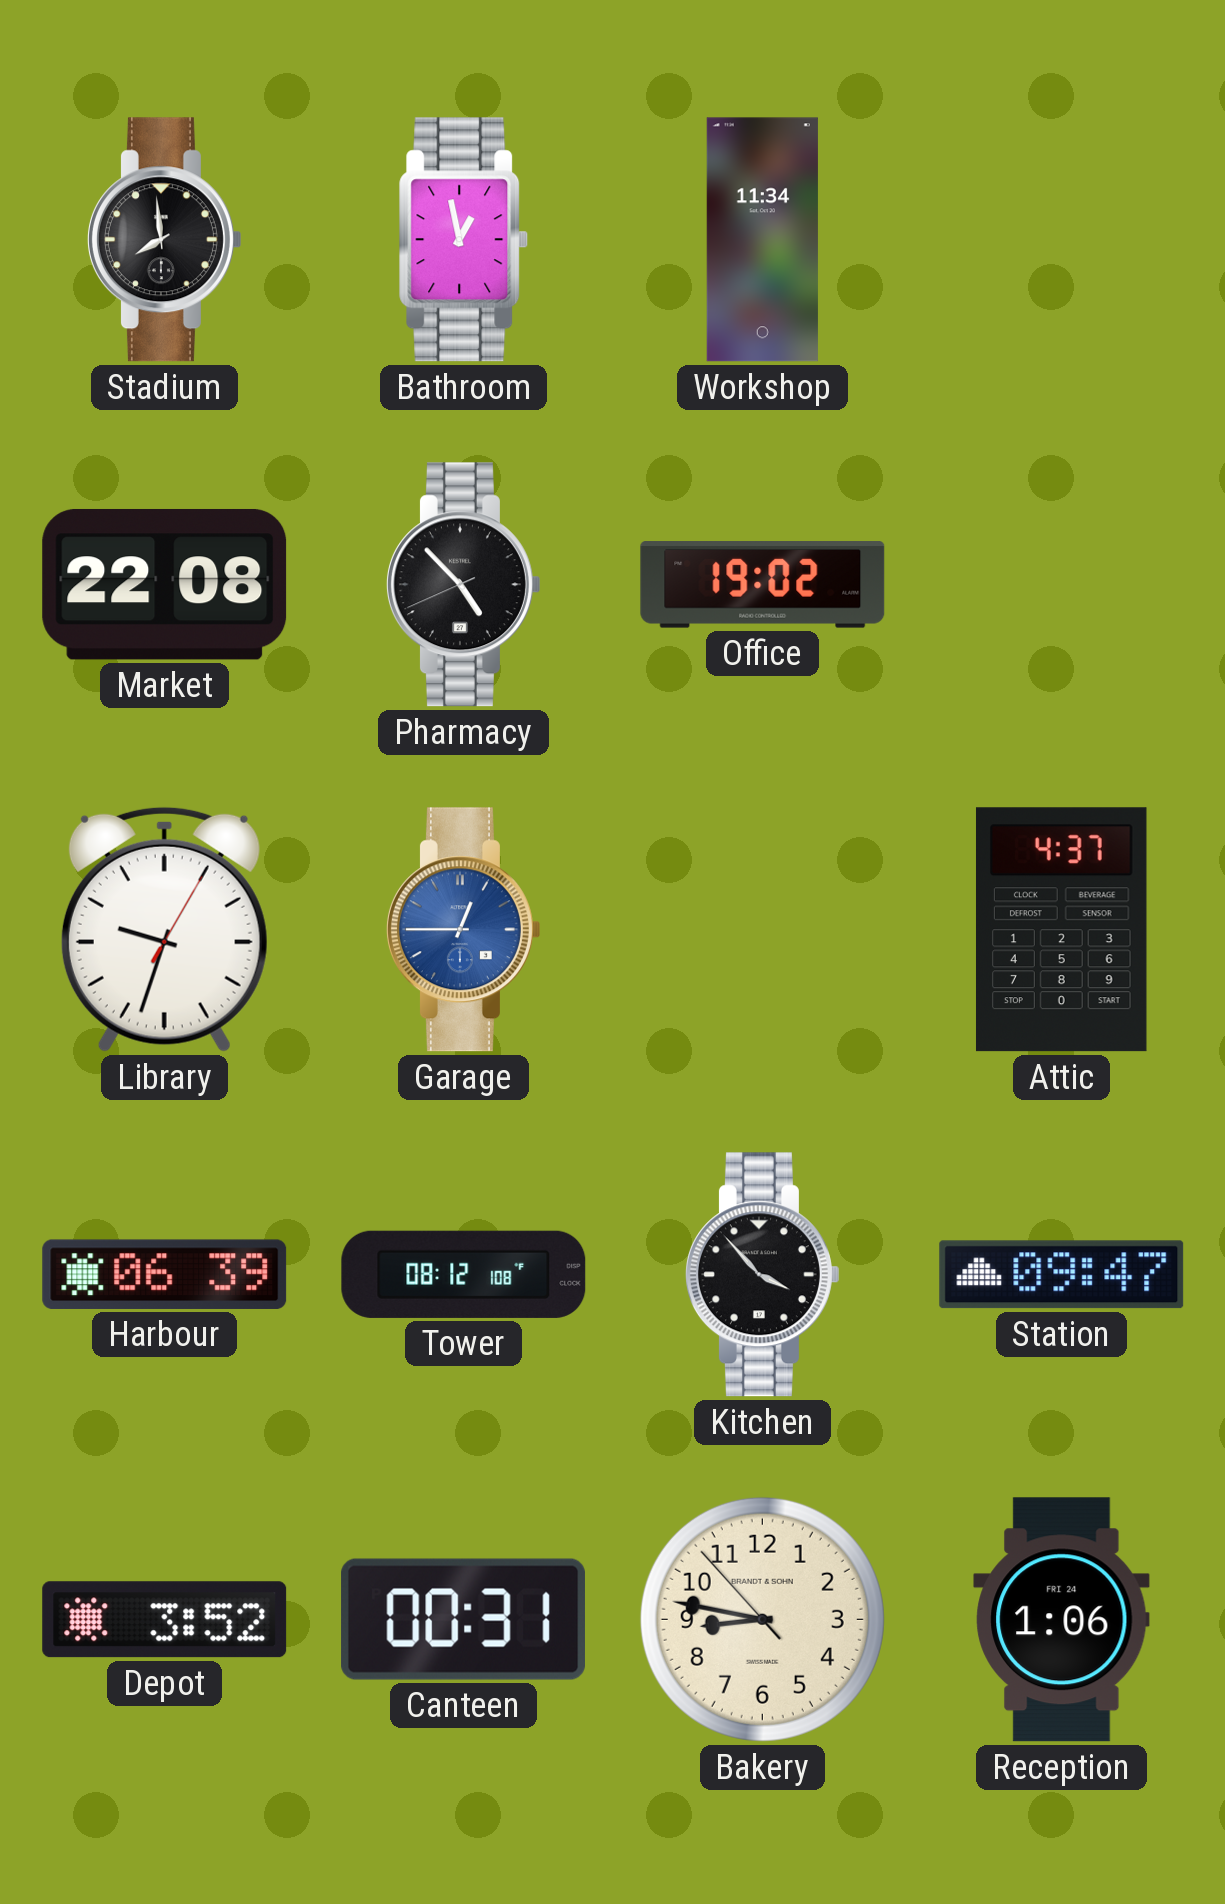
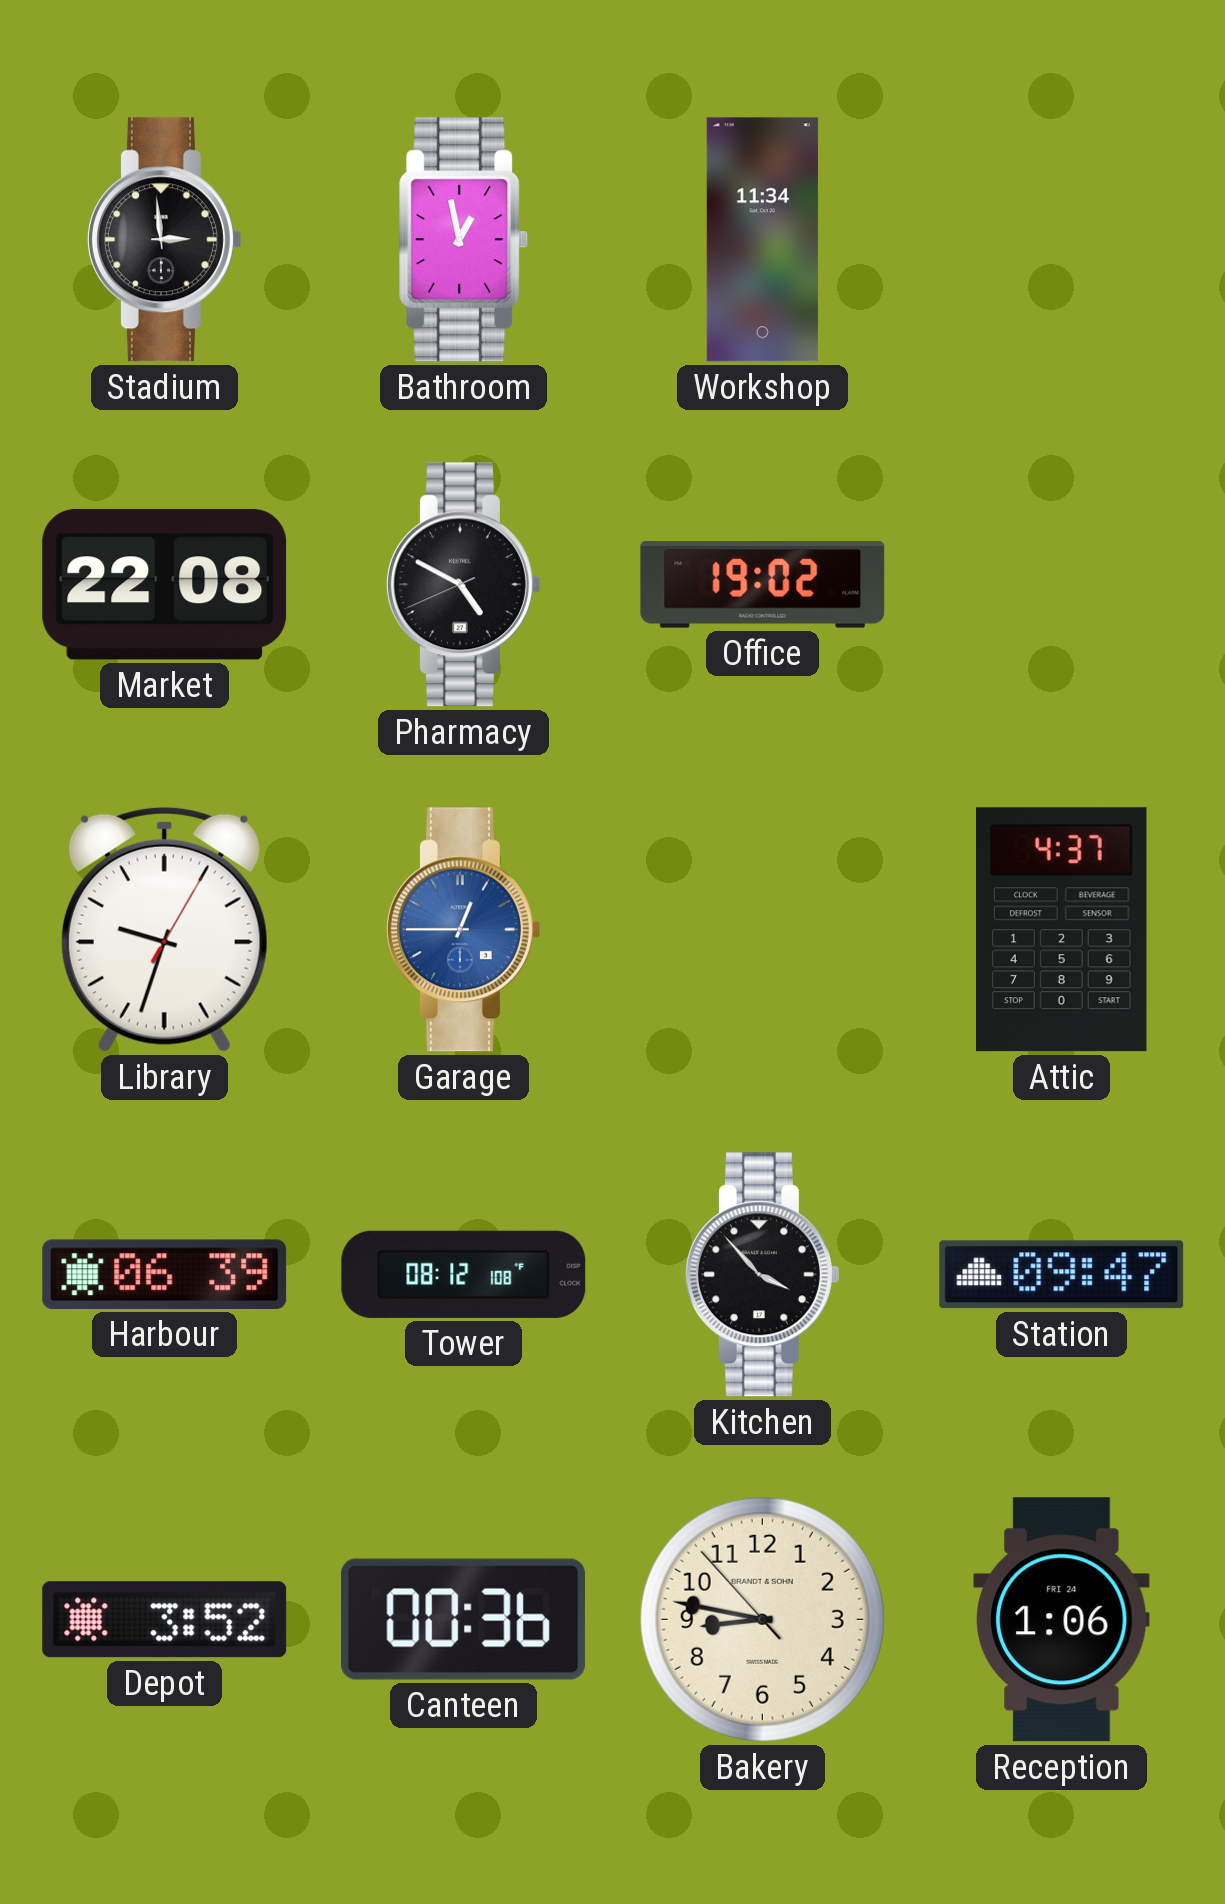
Stadium: 7:59 -> 2:59
Pharmacy: 4:52 -> 4:49
Canteen: 00:31 -> 00:36
